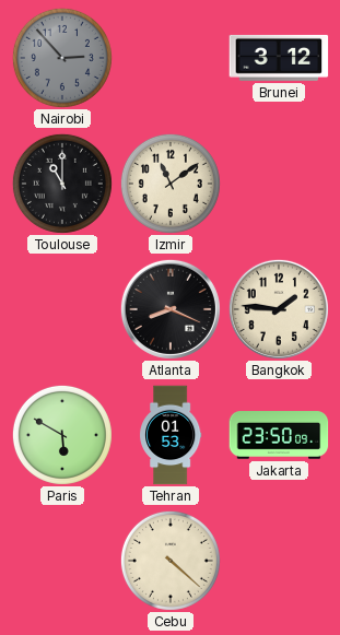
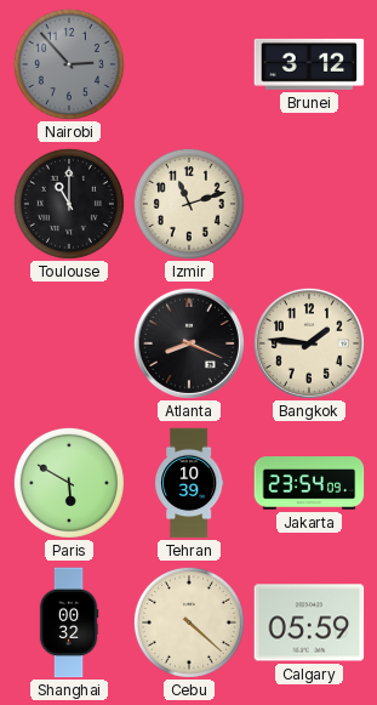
Izmir: 11:09 -> 11:12
Tehran: 01:53 -> 10:39
Jakarta: 23:50 -> 23:54
Shanghai: none -> 00:32
Calgary: none -> 05:59
